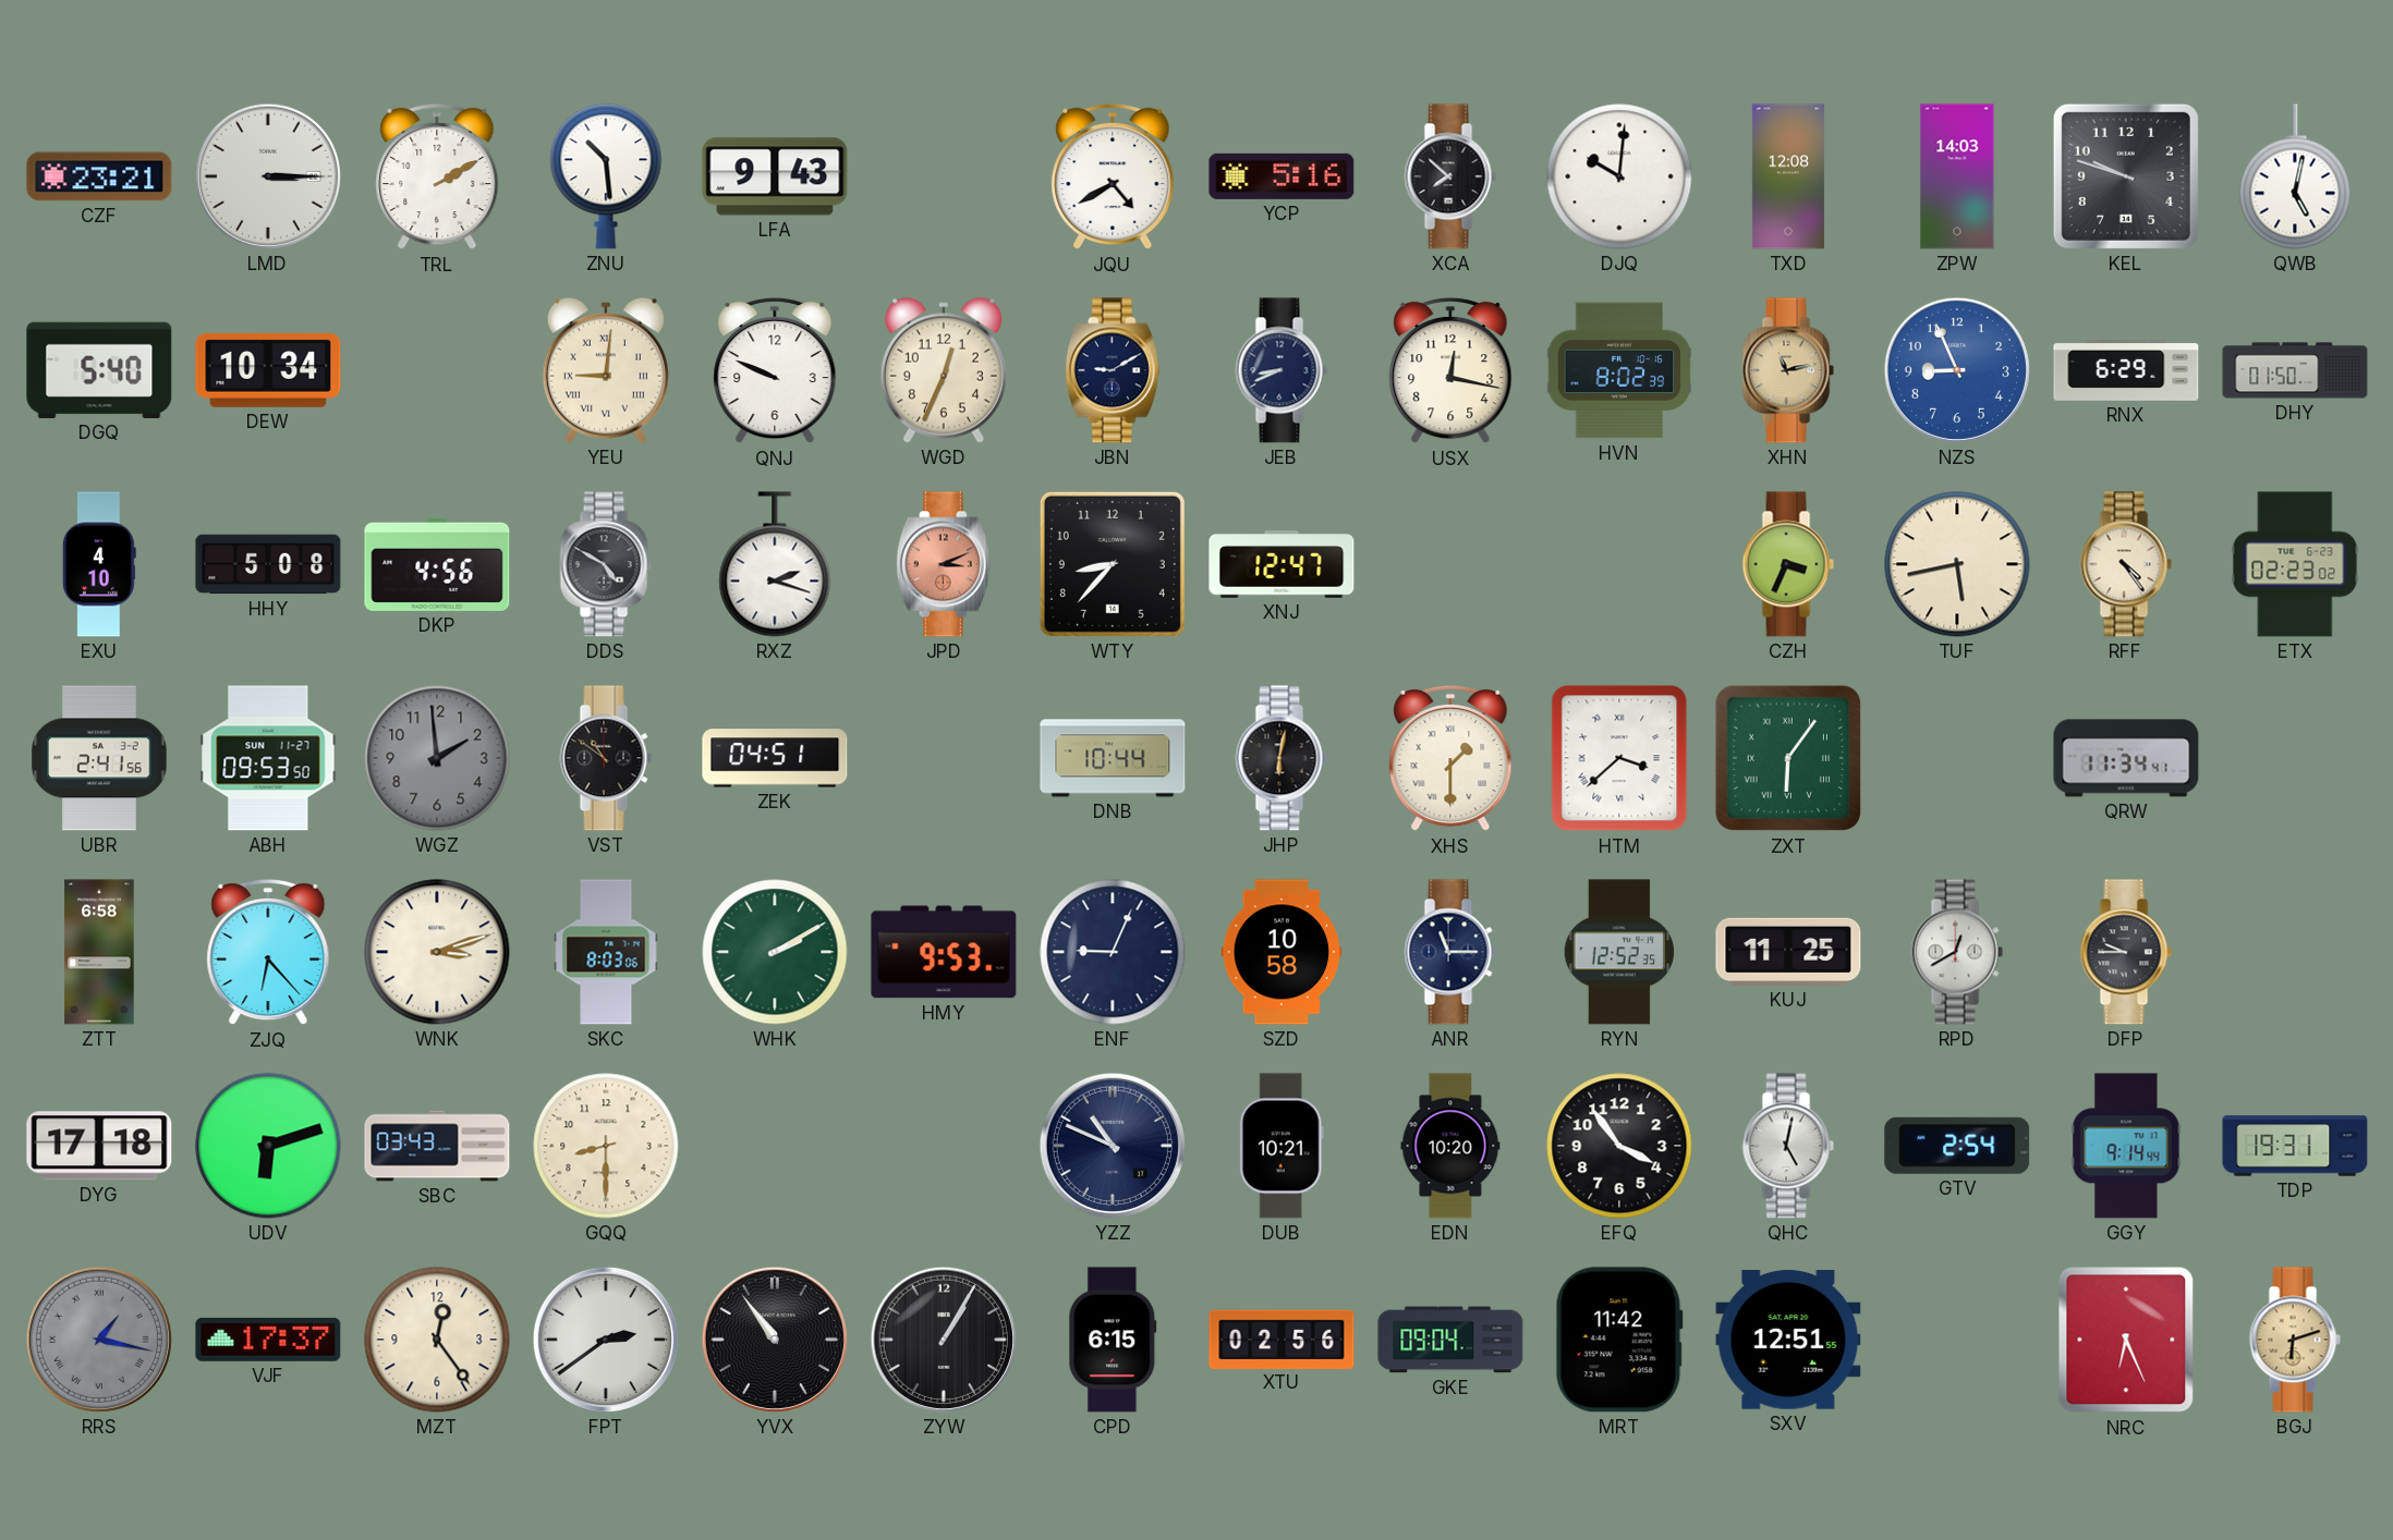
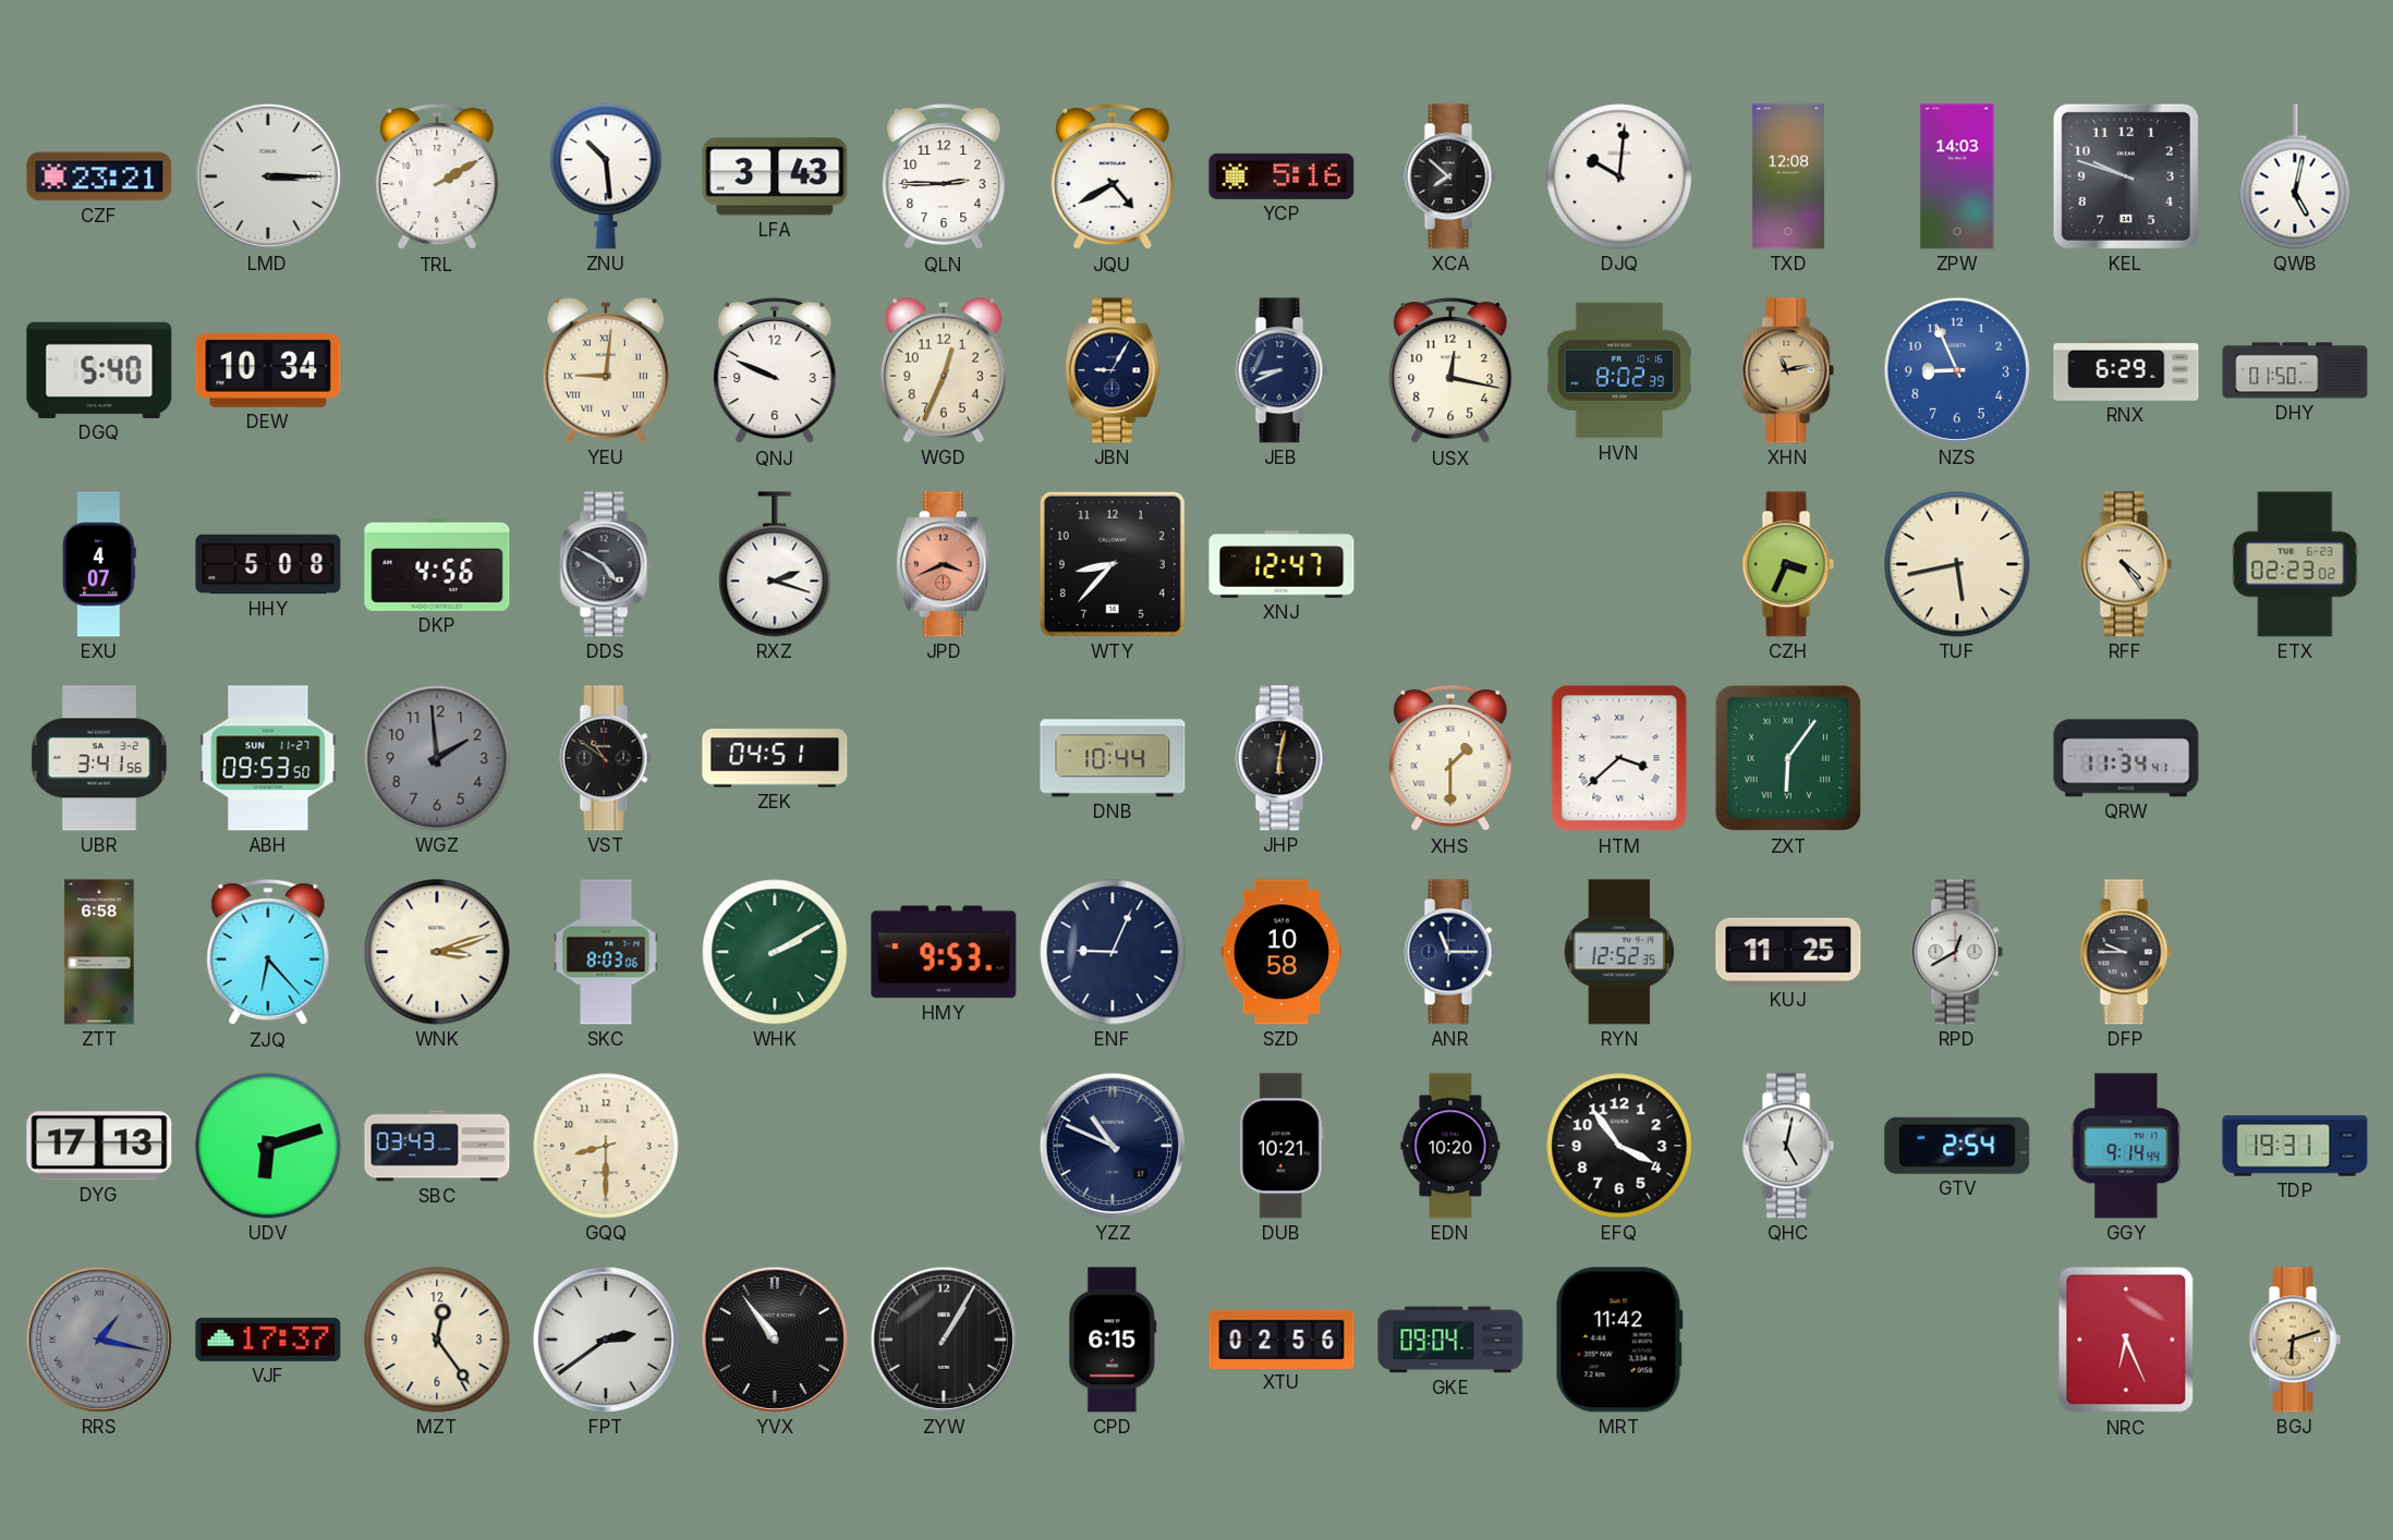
LFA: 9:43 -> 3:43
QLN: none -> 2:45
JBN: 9:10 -> 9:05
EXU: 4:10 -> 4:07
JPD: 3:11 -> 3:41
UBR: 2:41 -> 3:41
DYG: 17:18 -> 17:13
SXV: 12:51 -> none
